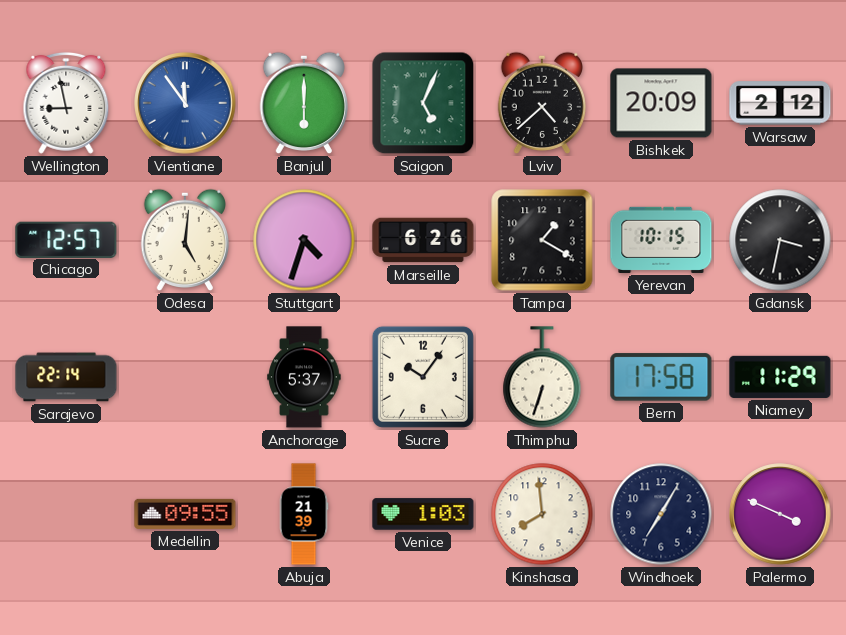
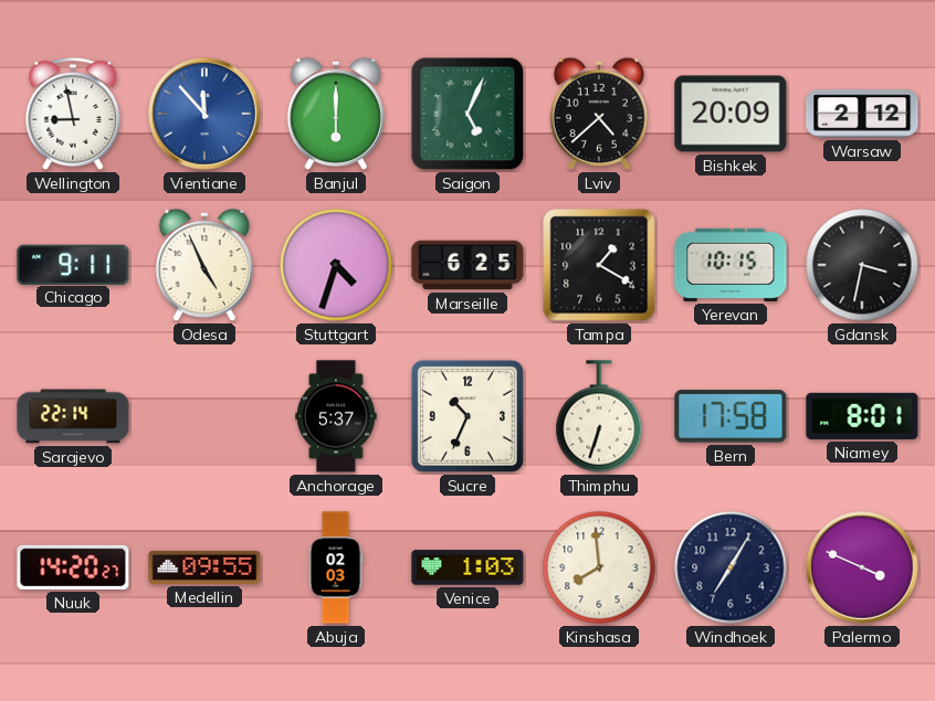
Vientiane: 11:54 -> 11:53
Chicago: 12:57 -> 9:11
Odesa: 5:01 -> 4:56
Marseille: 6:26 -> 6:25
Sucre: 10:06 -> 10:34
Niamey: 11:29 -> 8:01
Nuuk: none -> 14:20
Abuja: 21:39 -> 02:03
